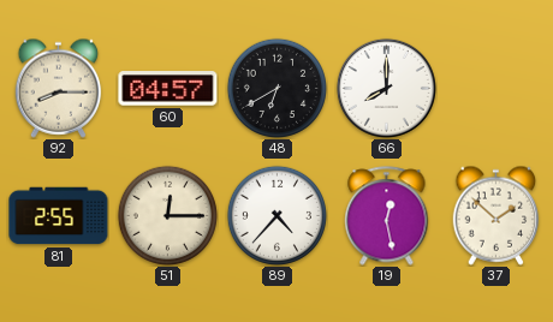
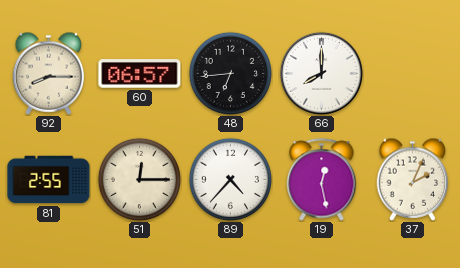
60: 04:57 -> 06:57
48: 6:40 -> 6:44
37: 1:52 -> 2:04
